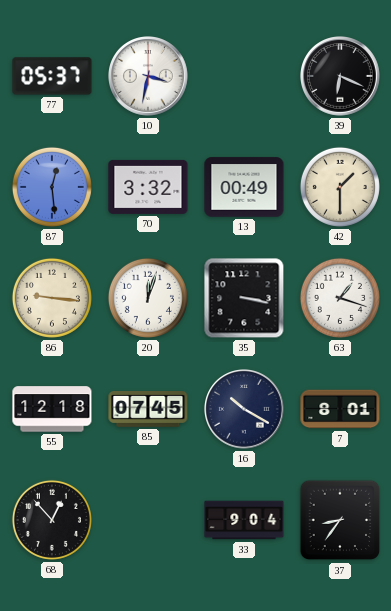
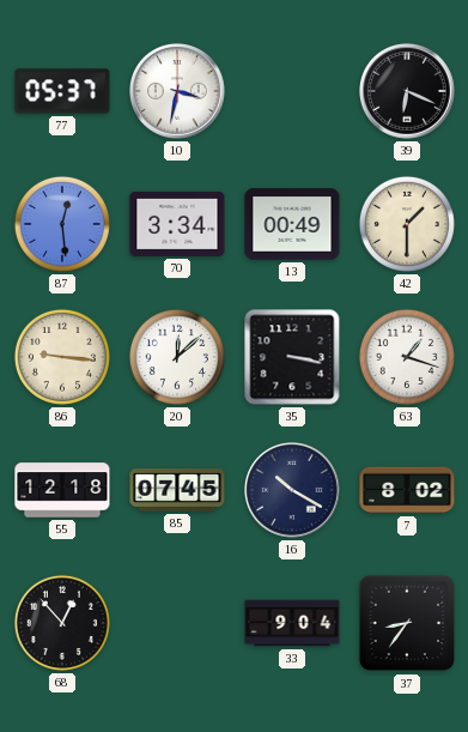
70: 3:32 -> 3:34
20: 12:03 -> 12:08
7: 8:01 -> 8:02
